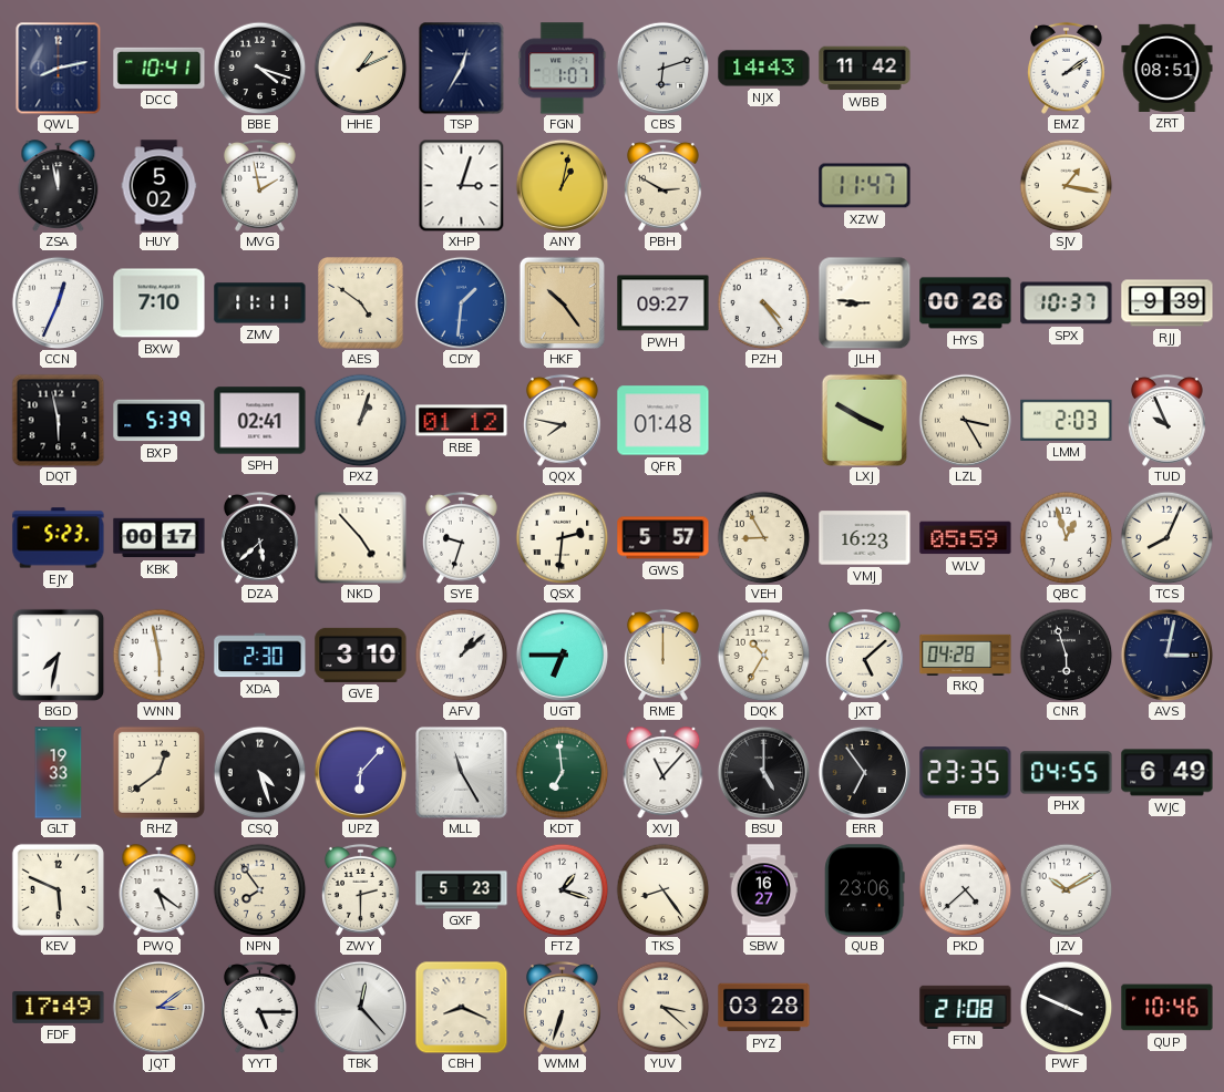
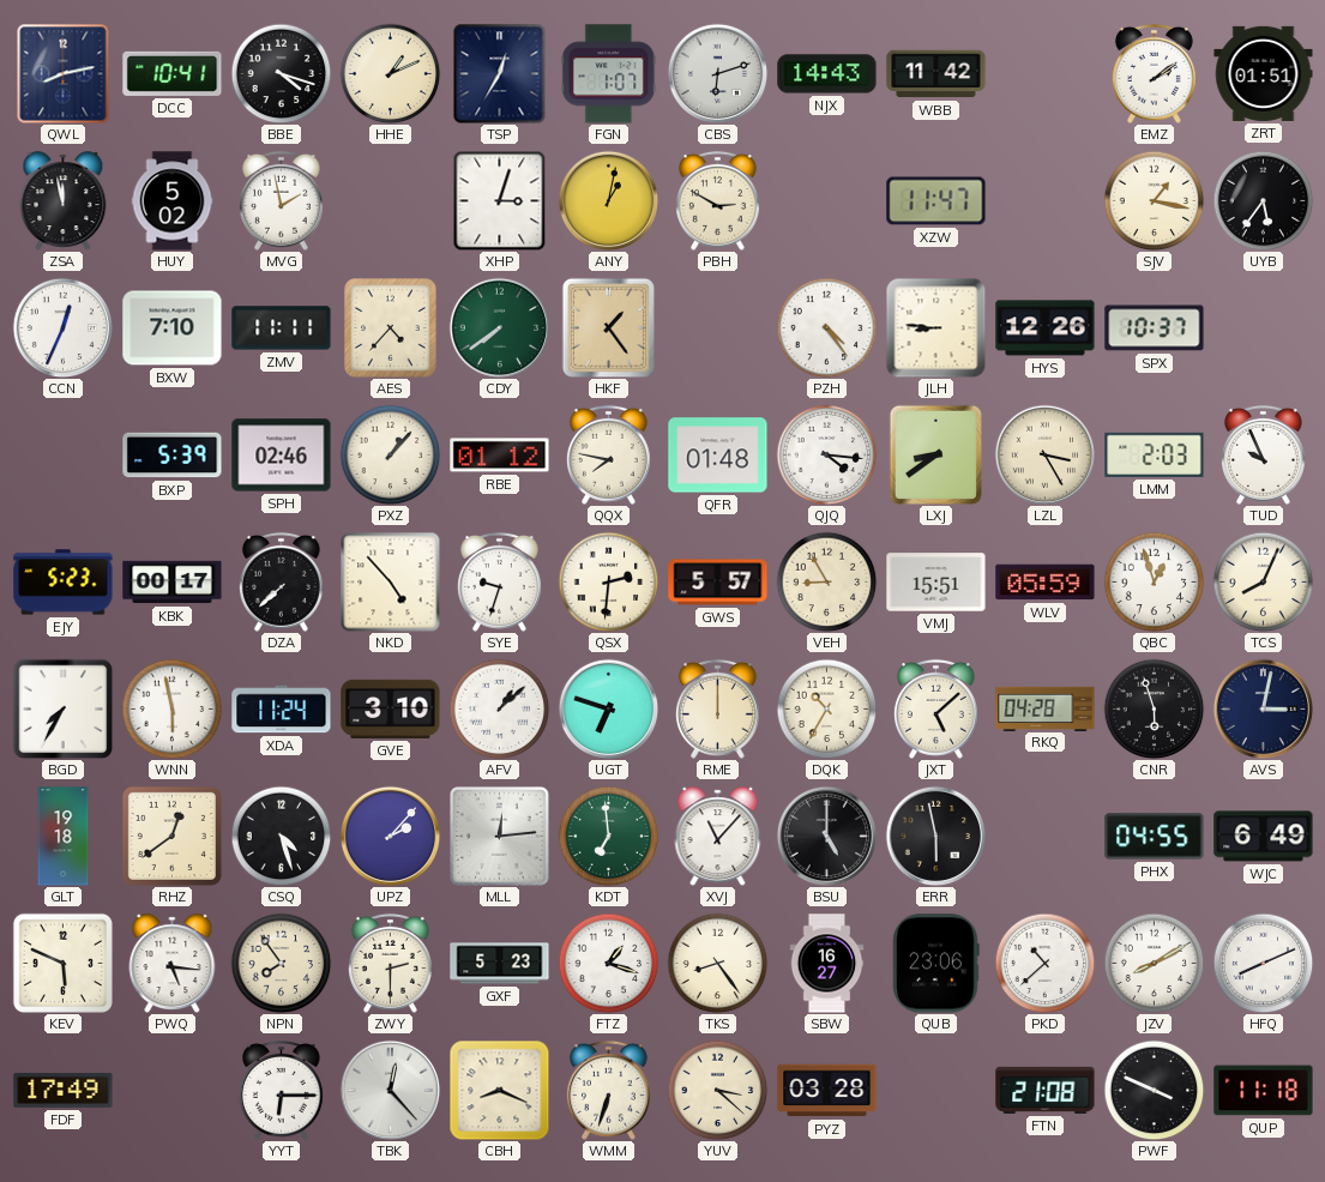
ZRT: 08:51 -> 01:51
UYB: none -> 5:36
AES: 4:51 -> 4:37
CDY: 1:31 -> 7:39
CDY dial: blue -> green
HKF: 10:24 -> 1:24
PWH: 09:27 -> none
HYS: 00:26 -> 12:26
RJJ: 9:39 -> none
DQT: 5:58 -> none
SPH: 02:41 -> 02:46
PXZ: 1:03 -> 1:07
QJQ: none -> 4:16
LXJ: 3:50 -> 8:39
DZA: 5:38 -> 7:38
VMJ: 16:23 -> 15:51
BGD: 7:32 -> 7:35
XDA: 2:30 -> 11:24
UGT: 6:45 -> 6:48
GLT: 19:33 -> 19:18
UPZ: 6:07 -> 2:07
MLL: 11:25 -> 12:14
ERR: 6:54 -> 5:58
FTB: 23:35 -> none
PWQ: 5:21 -> 5:16
PKD: 4:38 -> 10:38
JZV: 10:10 -> 8:10
HFQ: none -> 8:11
JQT: 3:09 -> none
YYT: 5:15 -> 6:15
QUP: 10:46 -> 11:18
